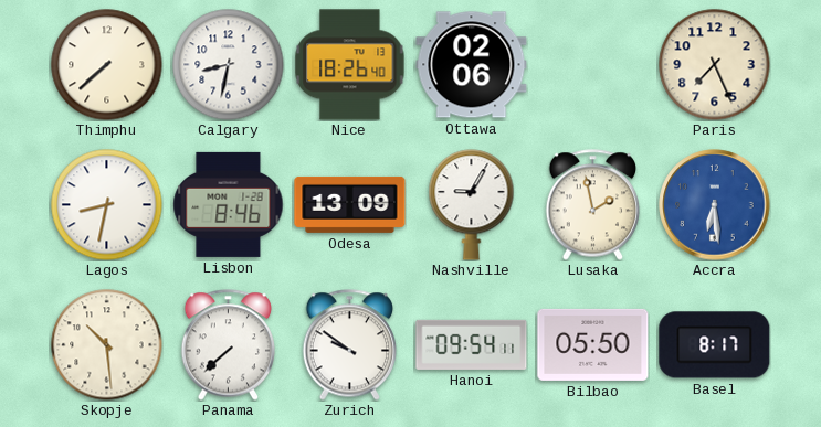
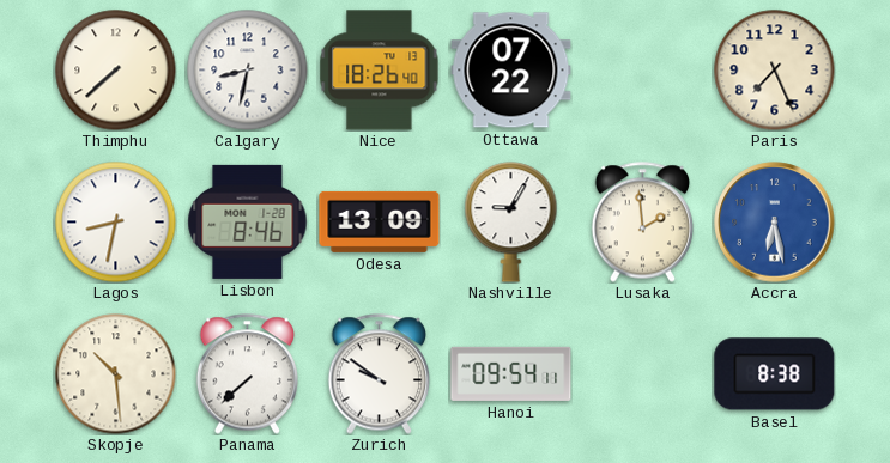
Ottawa: 02:06 -> 07:22
Lusaka: 1:58 -> 1:59
Accra: 6:29 -> 6:28
Bilbao: 05:50 -> none
Basel: 8:17 -> 8:38
